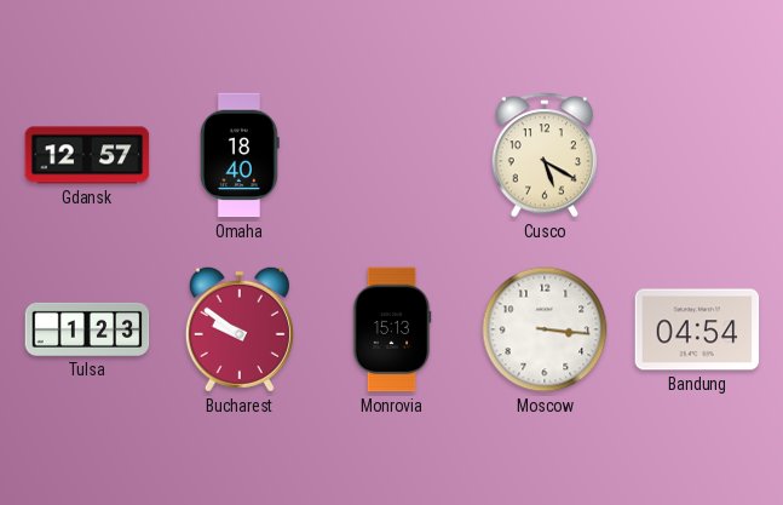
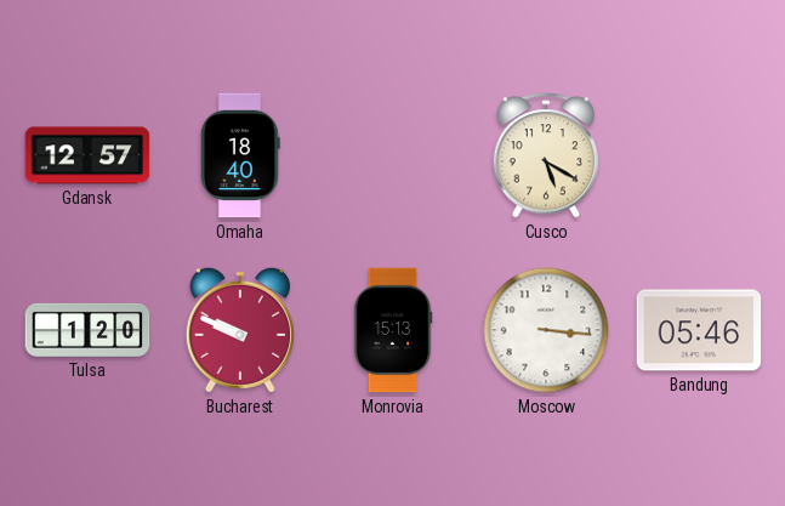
Tulsa: 1:23 -> 1:20
Bucharest: 9:51 -> 9:49
Bandung: 04:54 -> 05:46
